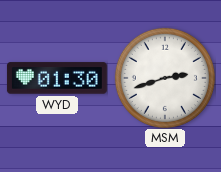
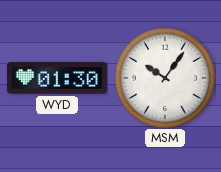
MSM: 2:42 -> 10:06
